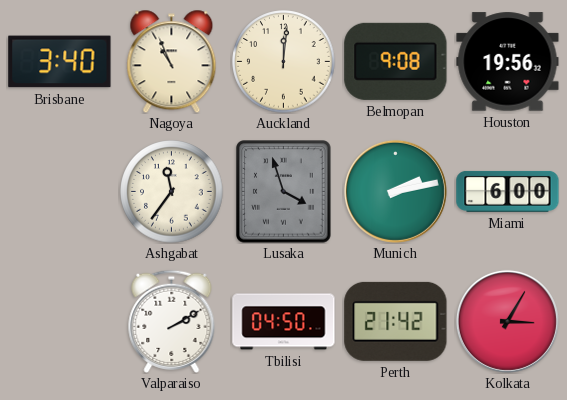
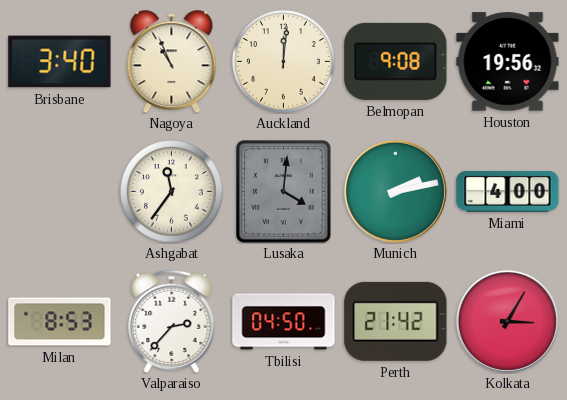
Lusaka: 3:57 -> 4:01
Miami: 6:00 -> 4:00
Milan: none -> 8:53
Valparaiso: 2:10 -> 2:37
